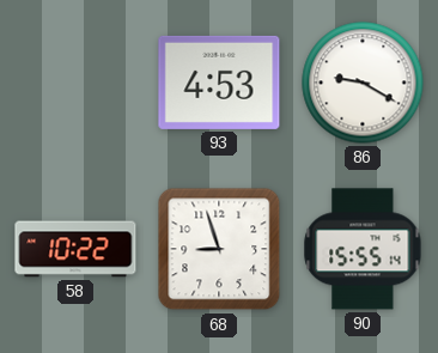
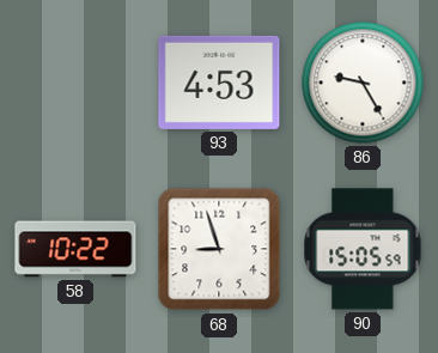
86: 9:20 -> 9:25
90: 15:55 -> 15:05
